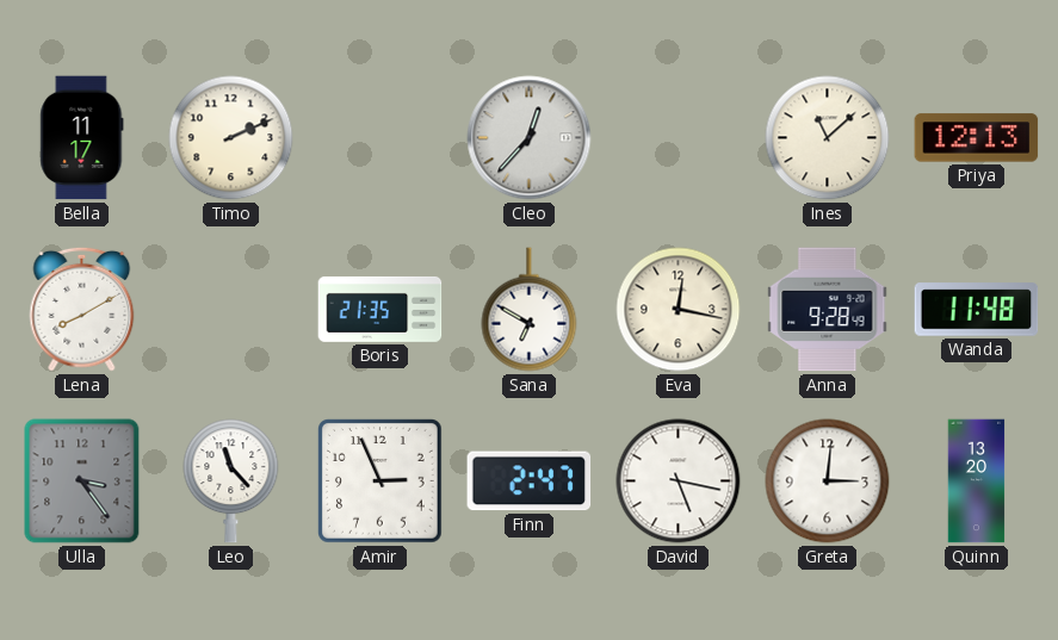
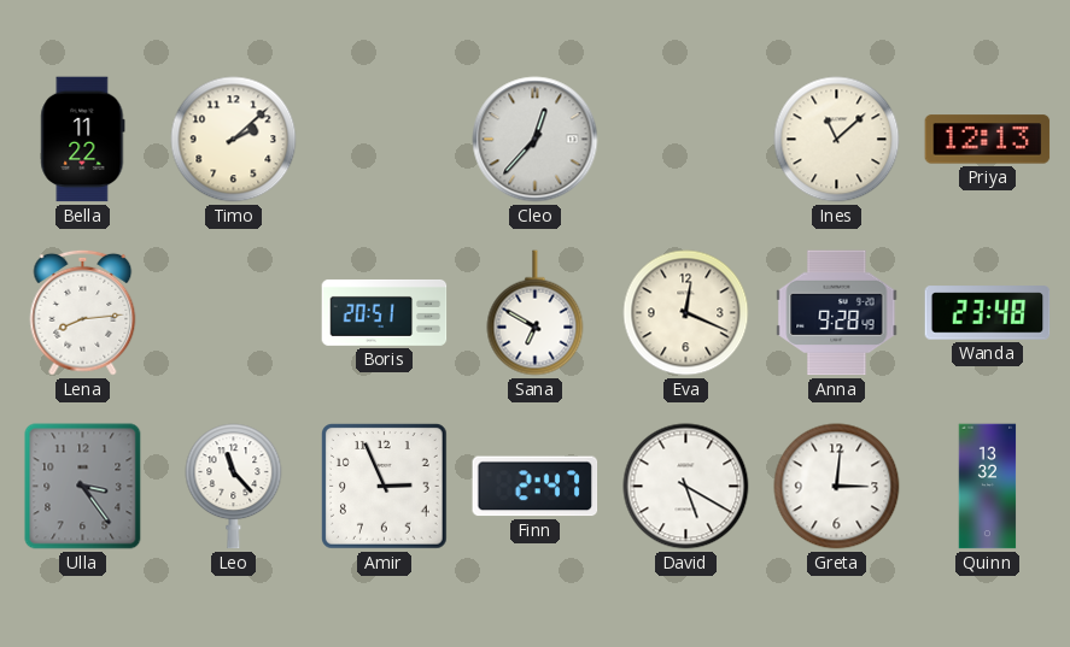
Bella: 11:17 -> 11:22
Timo: 2:11 -> 2:08
Lena: 8:10 -> 8:14
Boris: 21:35 -> 20:51
Eva: 12:17 -> 12:19
Wanda: 11:48 -> 23:48
David: 5:17 -> 5:20
Quinn: 13:20 -> 13:32
